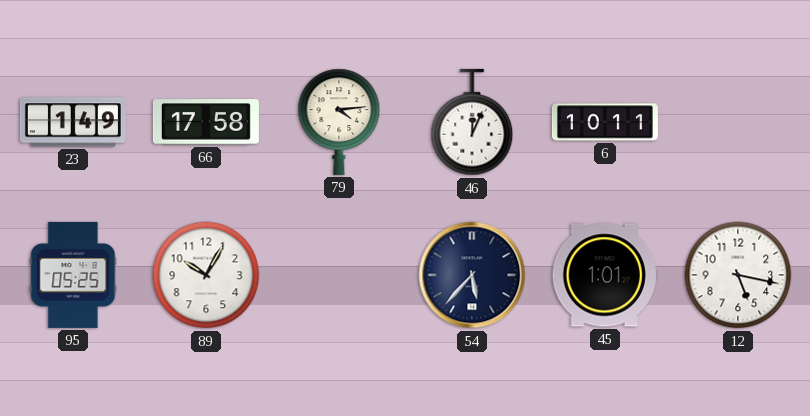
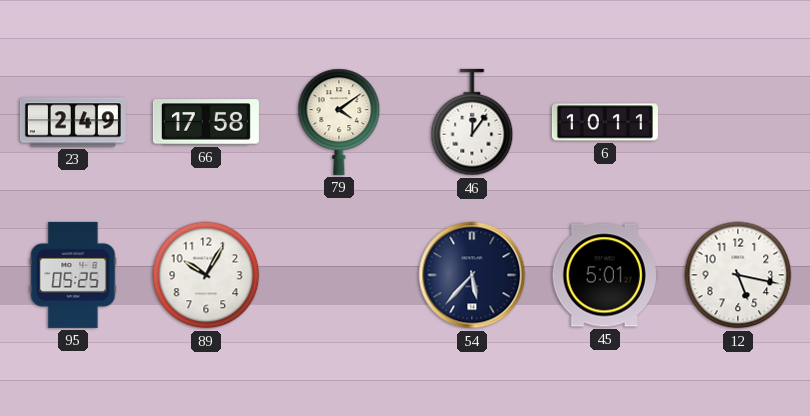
23: 1:49 -> 2:49
79: 4:14 -> 4:09
46: 12:04 -> 12:06
45: 1:01 -> 5:01
